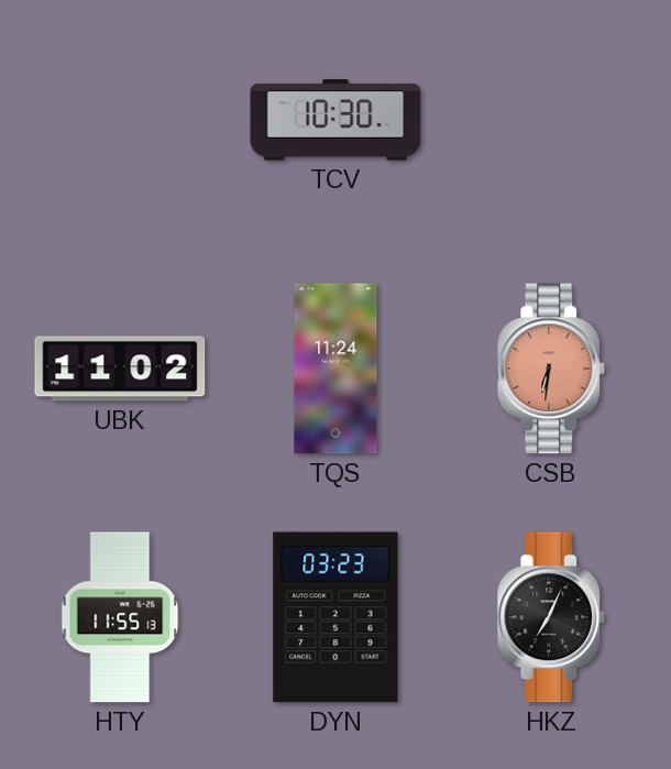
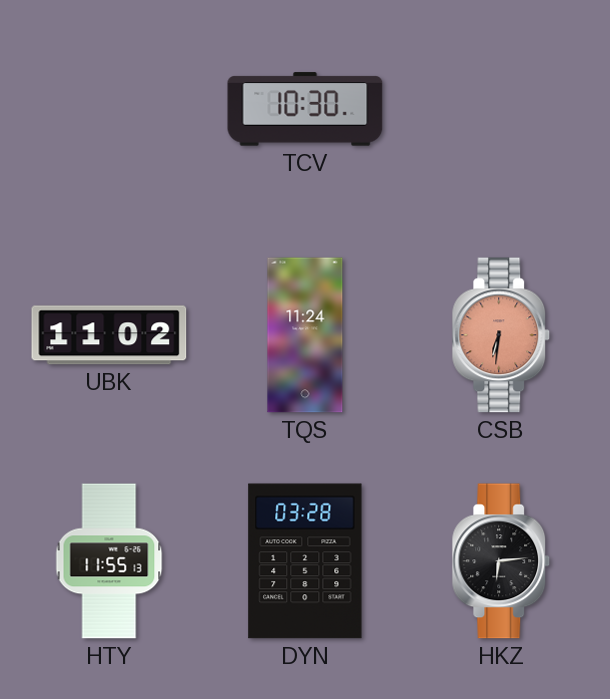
DYN: 03:23 -> 03:28
HKZ: 7:04 -> 6:14
